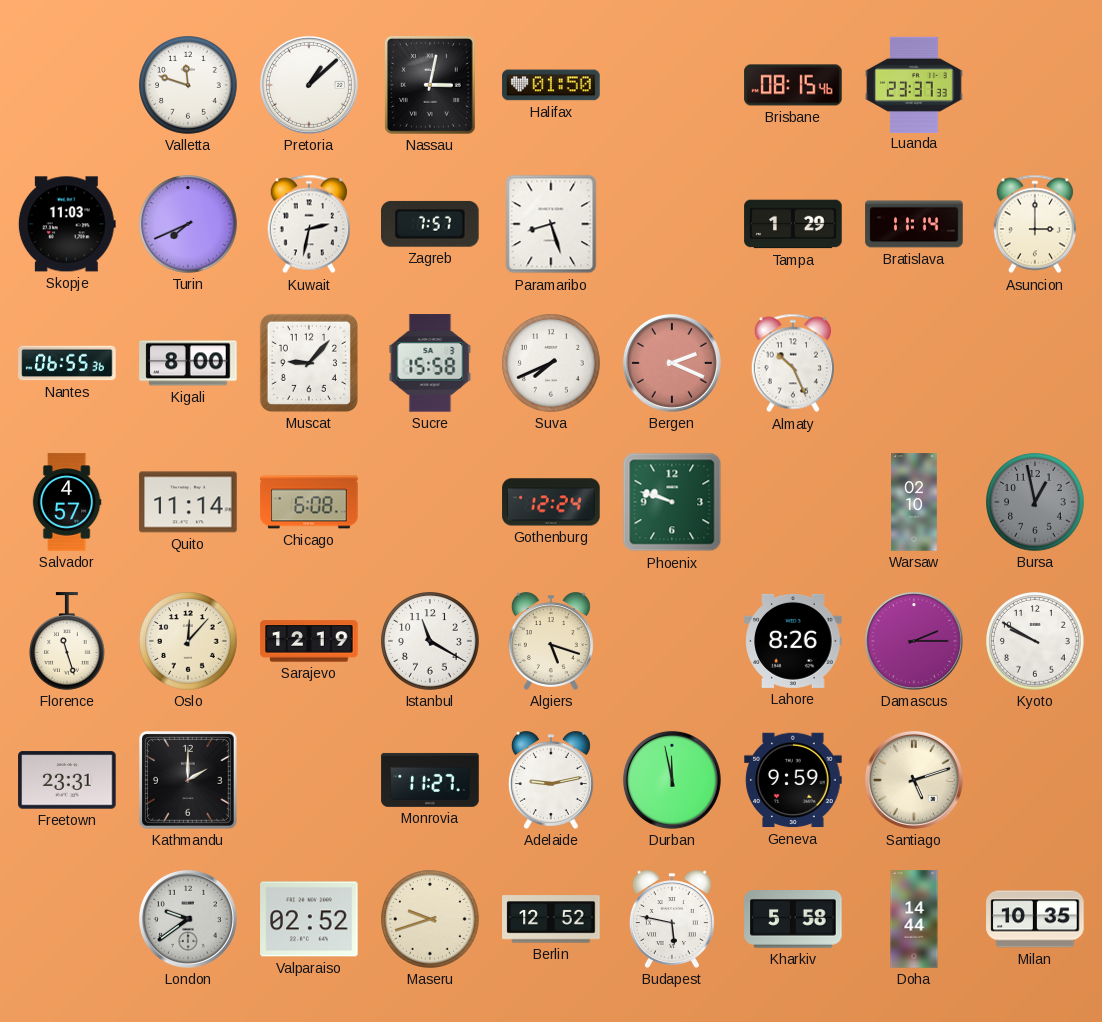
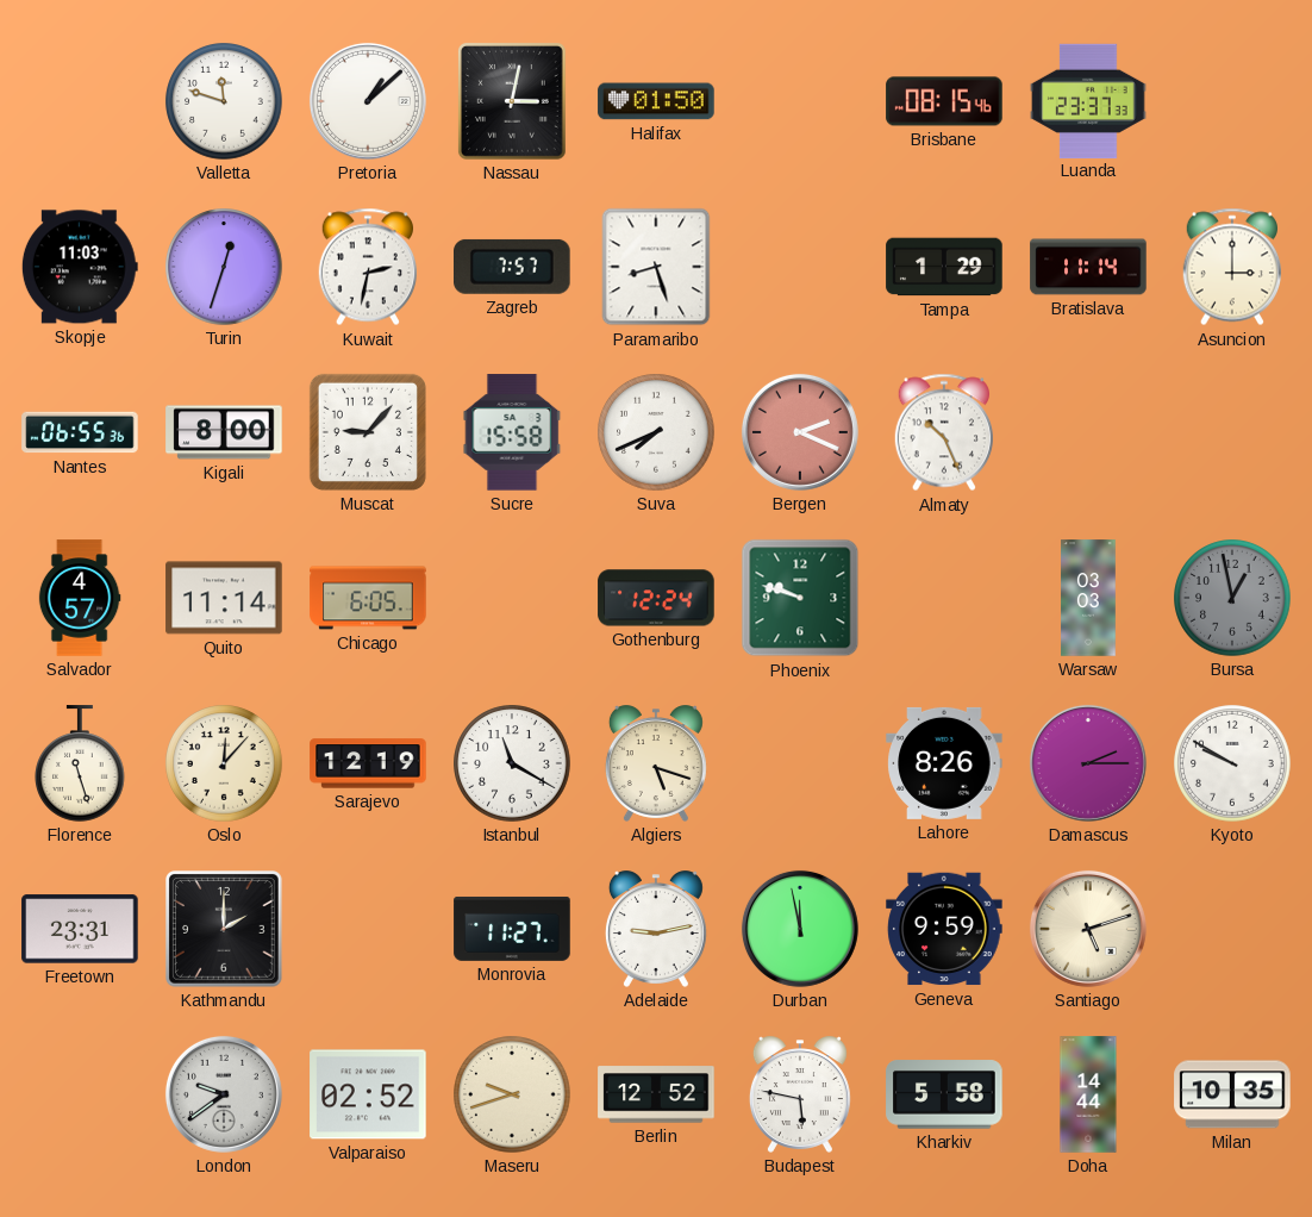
Turin: 7:41 -> 12:33
Chicago: 6:08 -> 6:05
Warsaw: 02:10 -> 03:03
